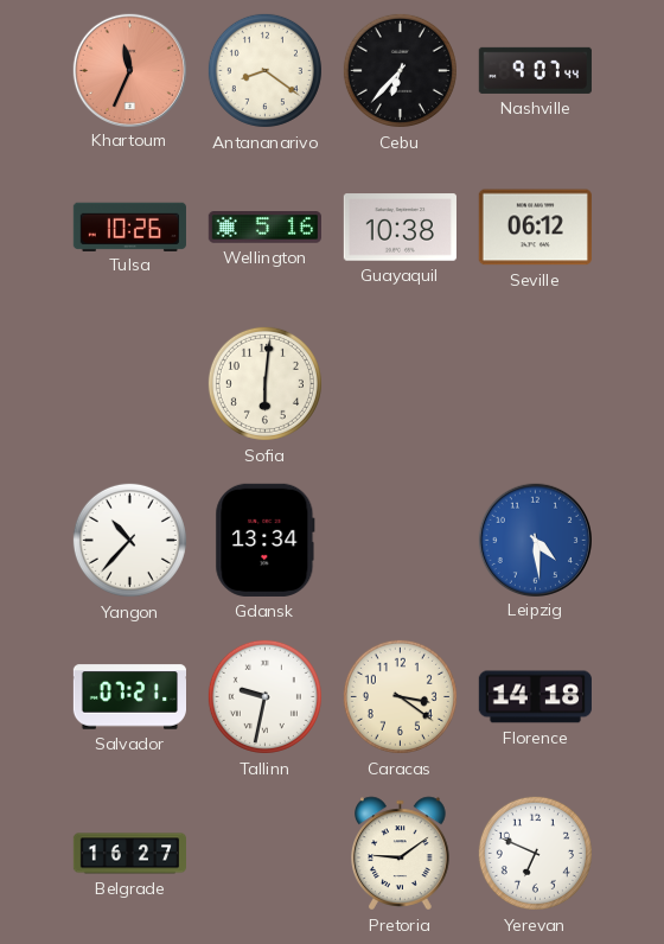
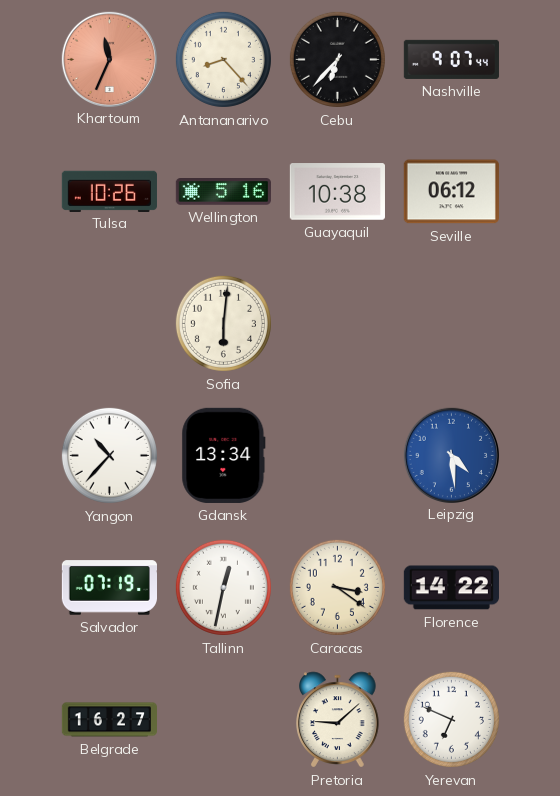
Antananarivo: 8:21 -> 8:23
Salvador: 07:21 -> 07:19
Tallinn: 9:32 -> 12:32
Florence: 14:18 -> 14:22
Pretoria: 9:09 -> 9:08
